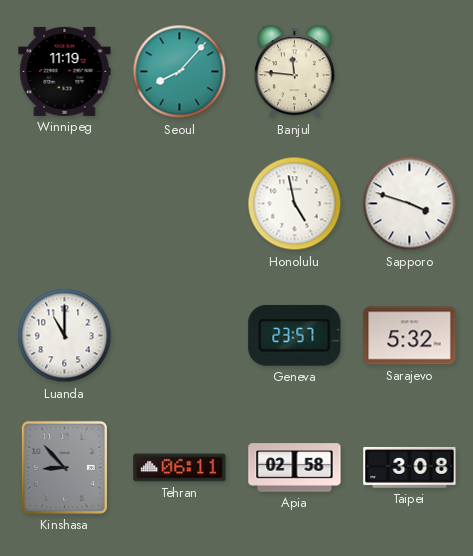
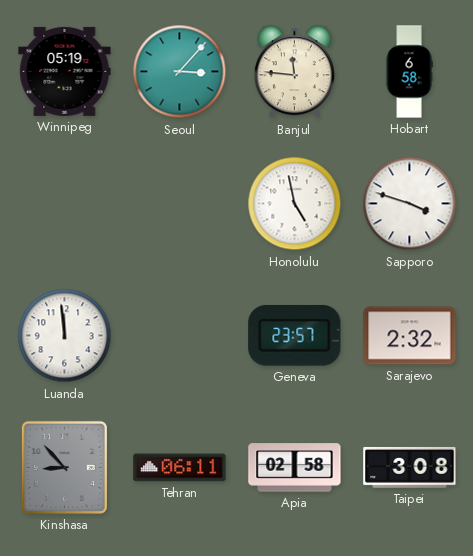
Winnipeg: 11:19 -> 05:19
Seoul: 8:07 -> 3:07
Hobart: none -> 6:58
Luanda: 11:00 -> 11:59
Sarajevo: 5:32 -> 2:32
